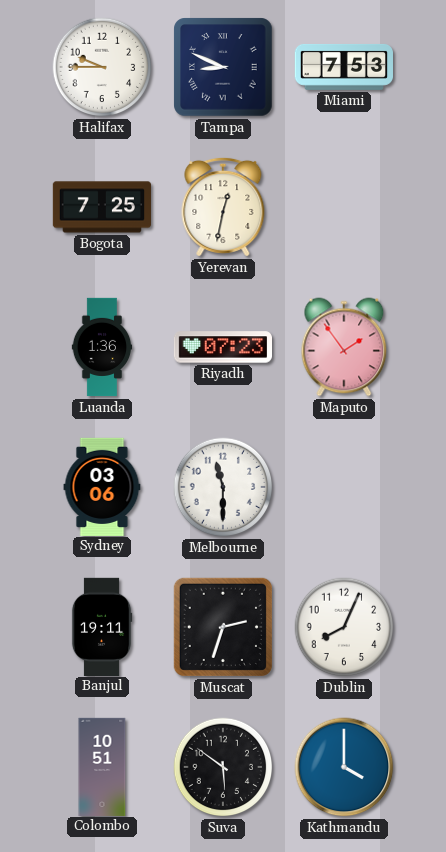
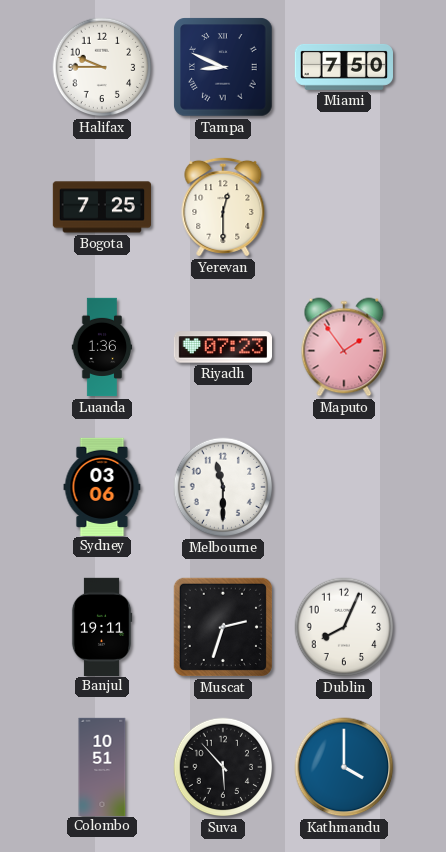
Miami: 7:53 -> 7:50
Yerevan: 12:32 -> 12:30
Suva: 5:51 -> 5:53
